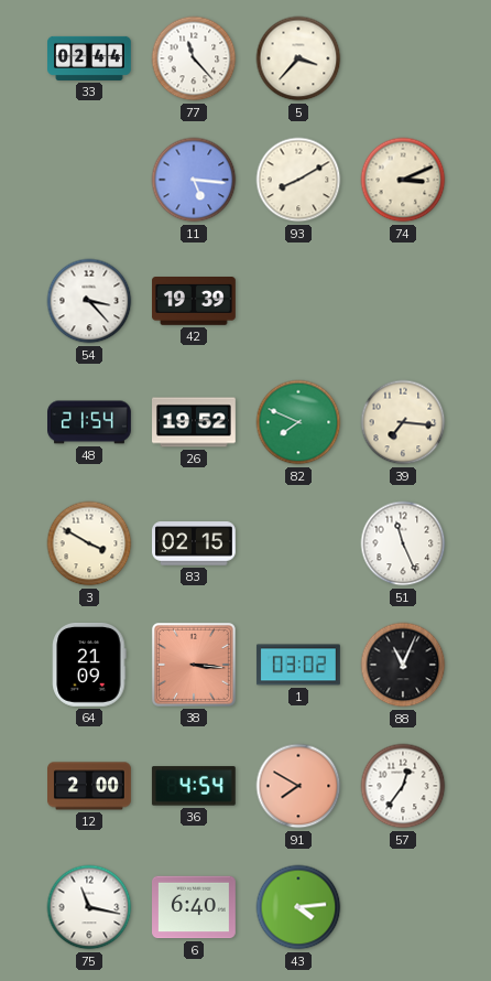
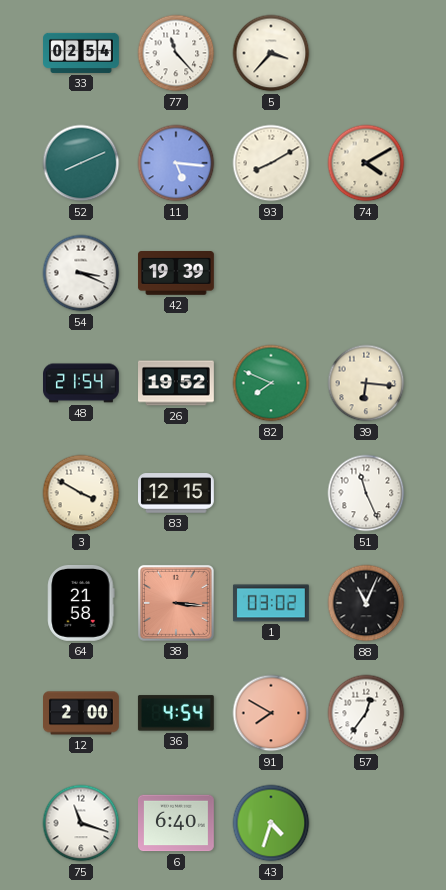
33: 02:44 -> 02:54
52: none -> 8:11
74: 3:11 -> 4:10
54: 3:23 -> 3:19
39: 7:16 -> 6:16
83: 02:15 -> 12:15
64: 21:09 -> 21:58
75: 11:17 -> 11:18
43: 4:14 -> 4:33
